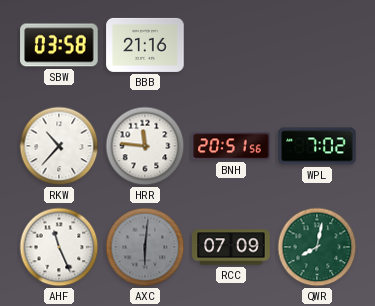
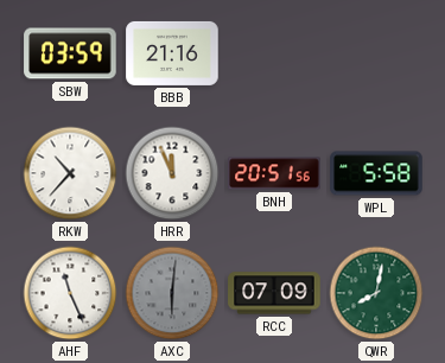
SBW: 03:58 -> 03:59
HRR: 11:46 -> 11:56
WPL: 7:02 -> 5:58
